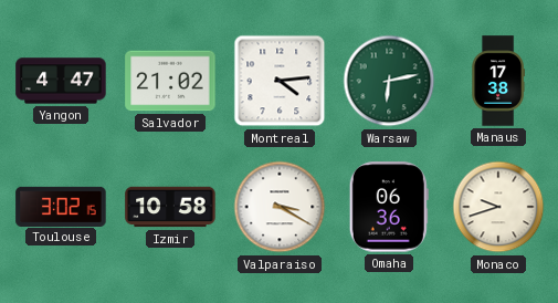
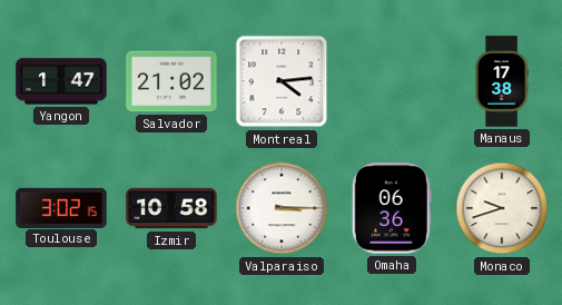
Yangon: 4:47 -> 1:47
Warsaw: 6:13 -> none
Valparaiso: 3:20 -> 3:15
